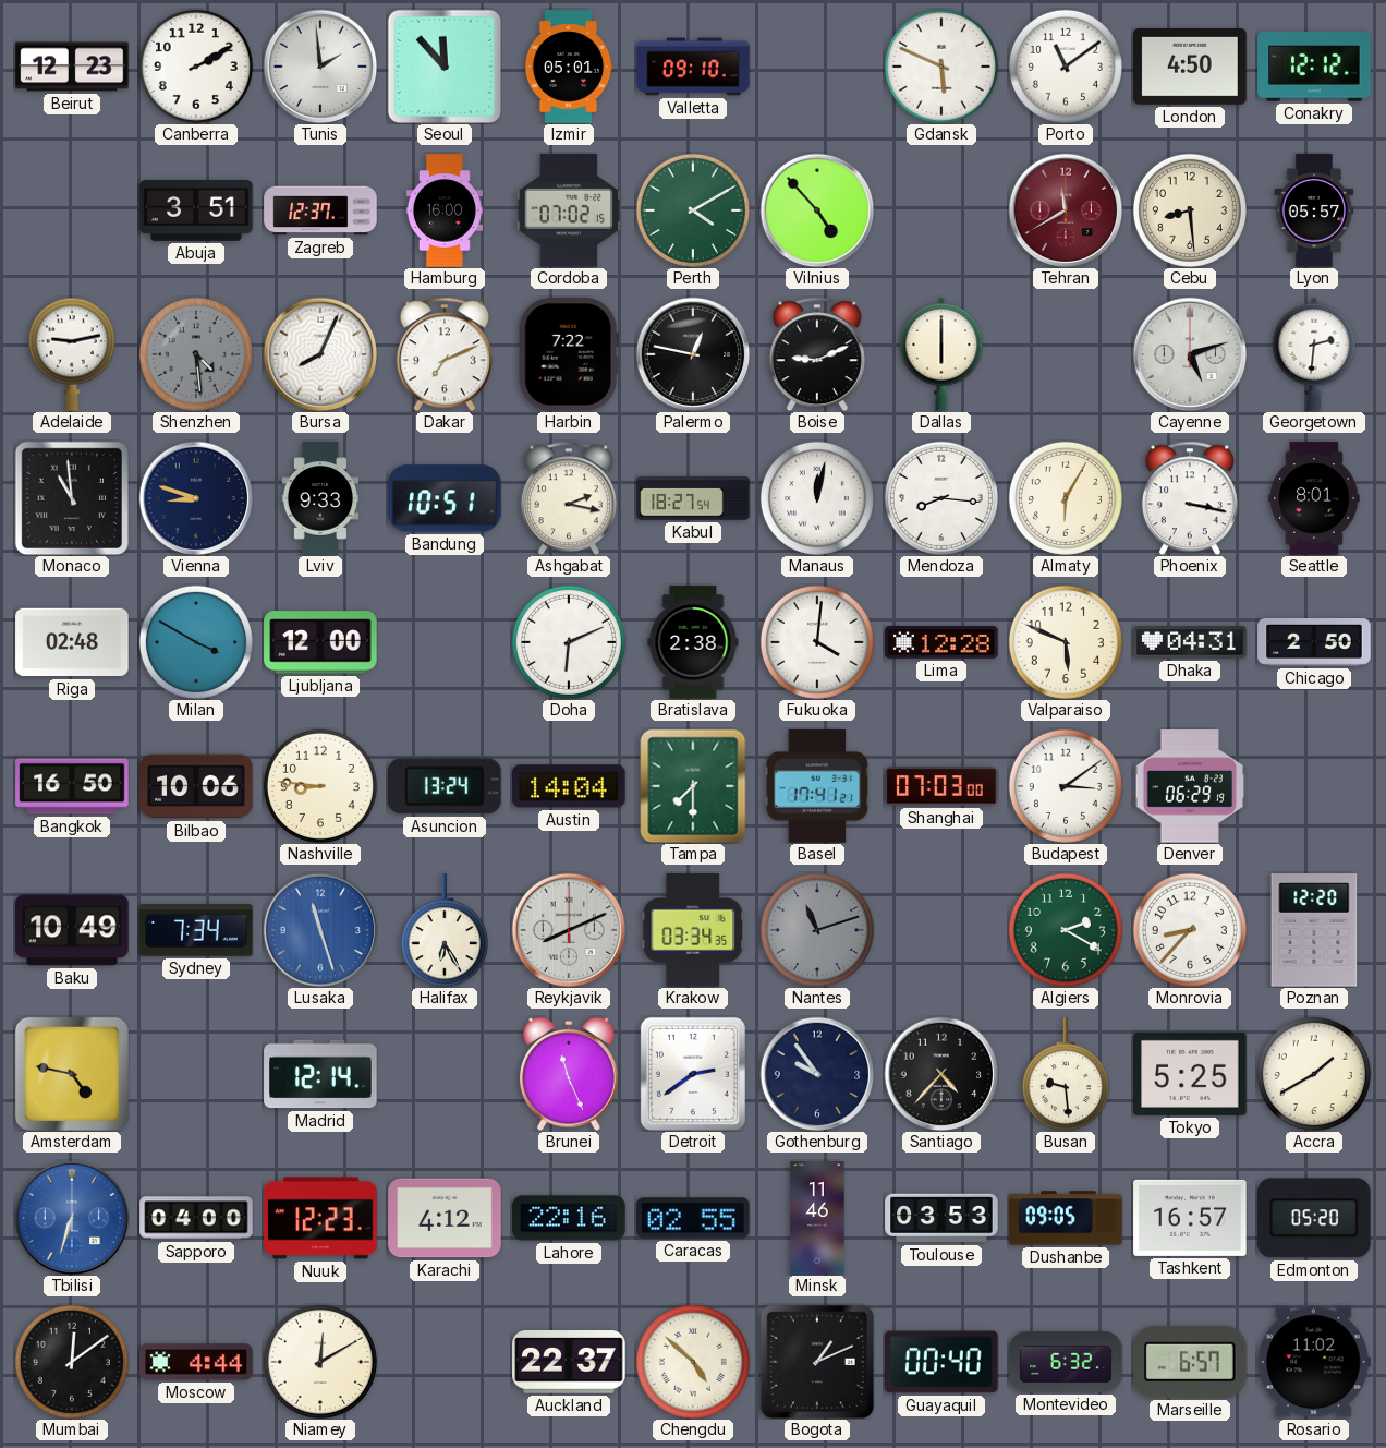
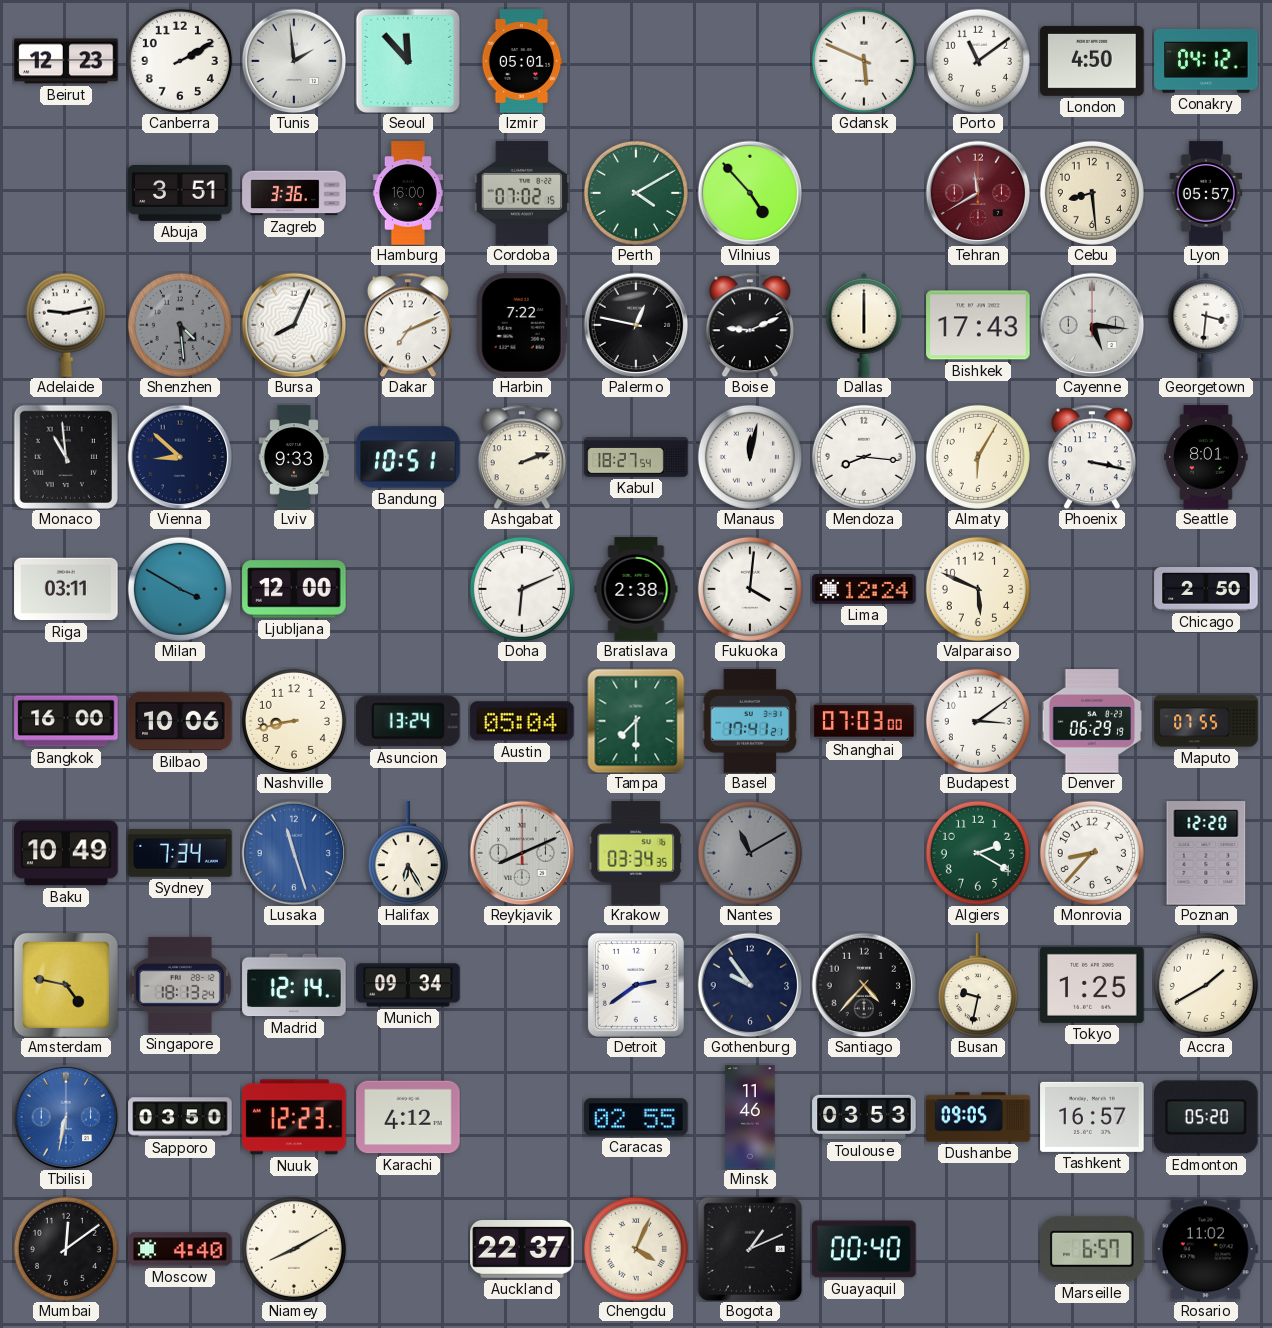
Valletta: 09:10 -> none
Conakry: 12:12 -> 04:12
Zagreb: 12:37 -> 3:36
Bishkek: none -> 17:43
Cayenne: 5:12 -> 5:16
Georgetown: 2:31 -> 3:31
Vienna: 8:48 -> 8:52
Ashgabat: 2:17 -> 2:12
Riga: 02:48 -> 03:11
Lima: 12:28 -> 12:24
Dhaka: 04:31 -> none
Bangkok: 16:50 -> 16:00
Nashville: 8:46 -> 8:43
Austin: 14:04 -> 05:04
Maputo: none -> 07:55
Nantes: 11:12 -> 11:10
Singapore: none -> 18:13
Munich: none -> 09:34
Brunei: 11:26 -> none
Busan: 9:29 -> 9:32
Tokyo: 5:25 -> 1:25
Tbilisi: 6:33 -> 6:32
Sapporo: 04:00 -> 03:50
Lahore: 22:16 -> none
Moscow: 4:44 -> 4:40
Niamey: 12:10 -> 8:10
Chengdu: 4:52 -> 4:04
Montevideo: 6:32 -> none
